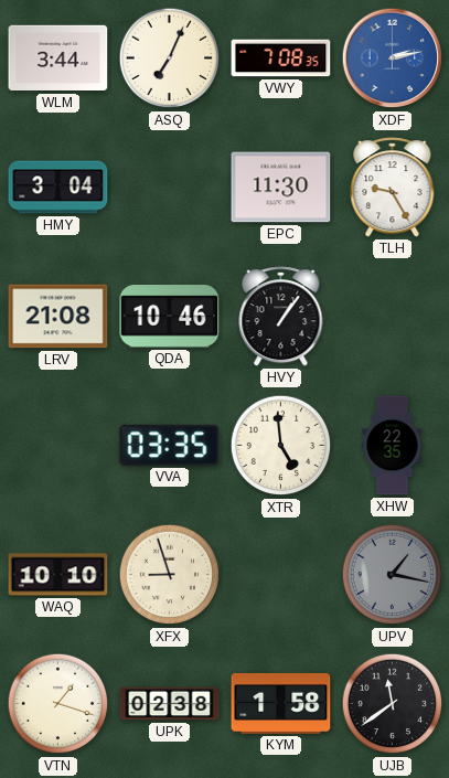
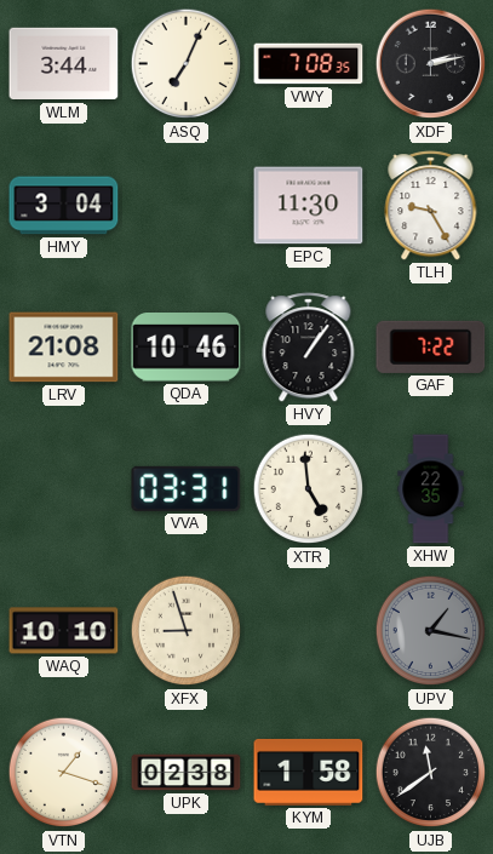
XDF dial: blue -> black
GAF: none -> 7:22
VVA: 03:35 -> 03:31
